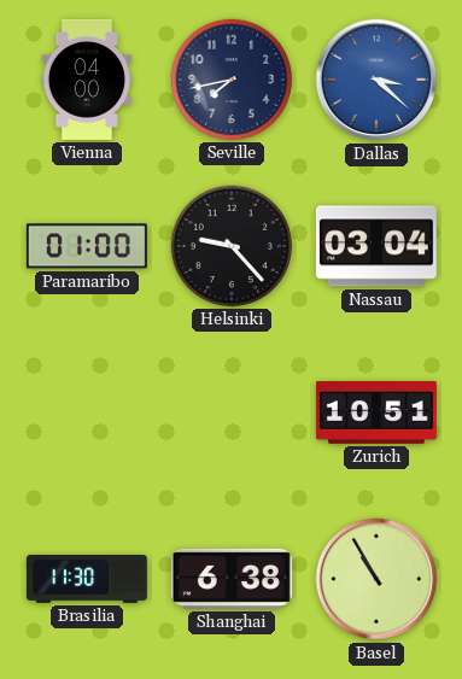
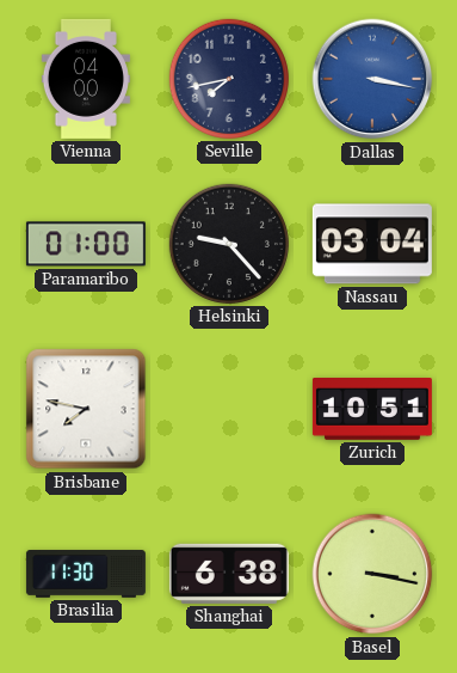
Dallas: 3:22 -> 3:17
Brisbane: none -> 7:47
Basel: 10:55 -> 3:17
